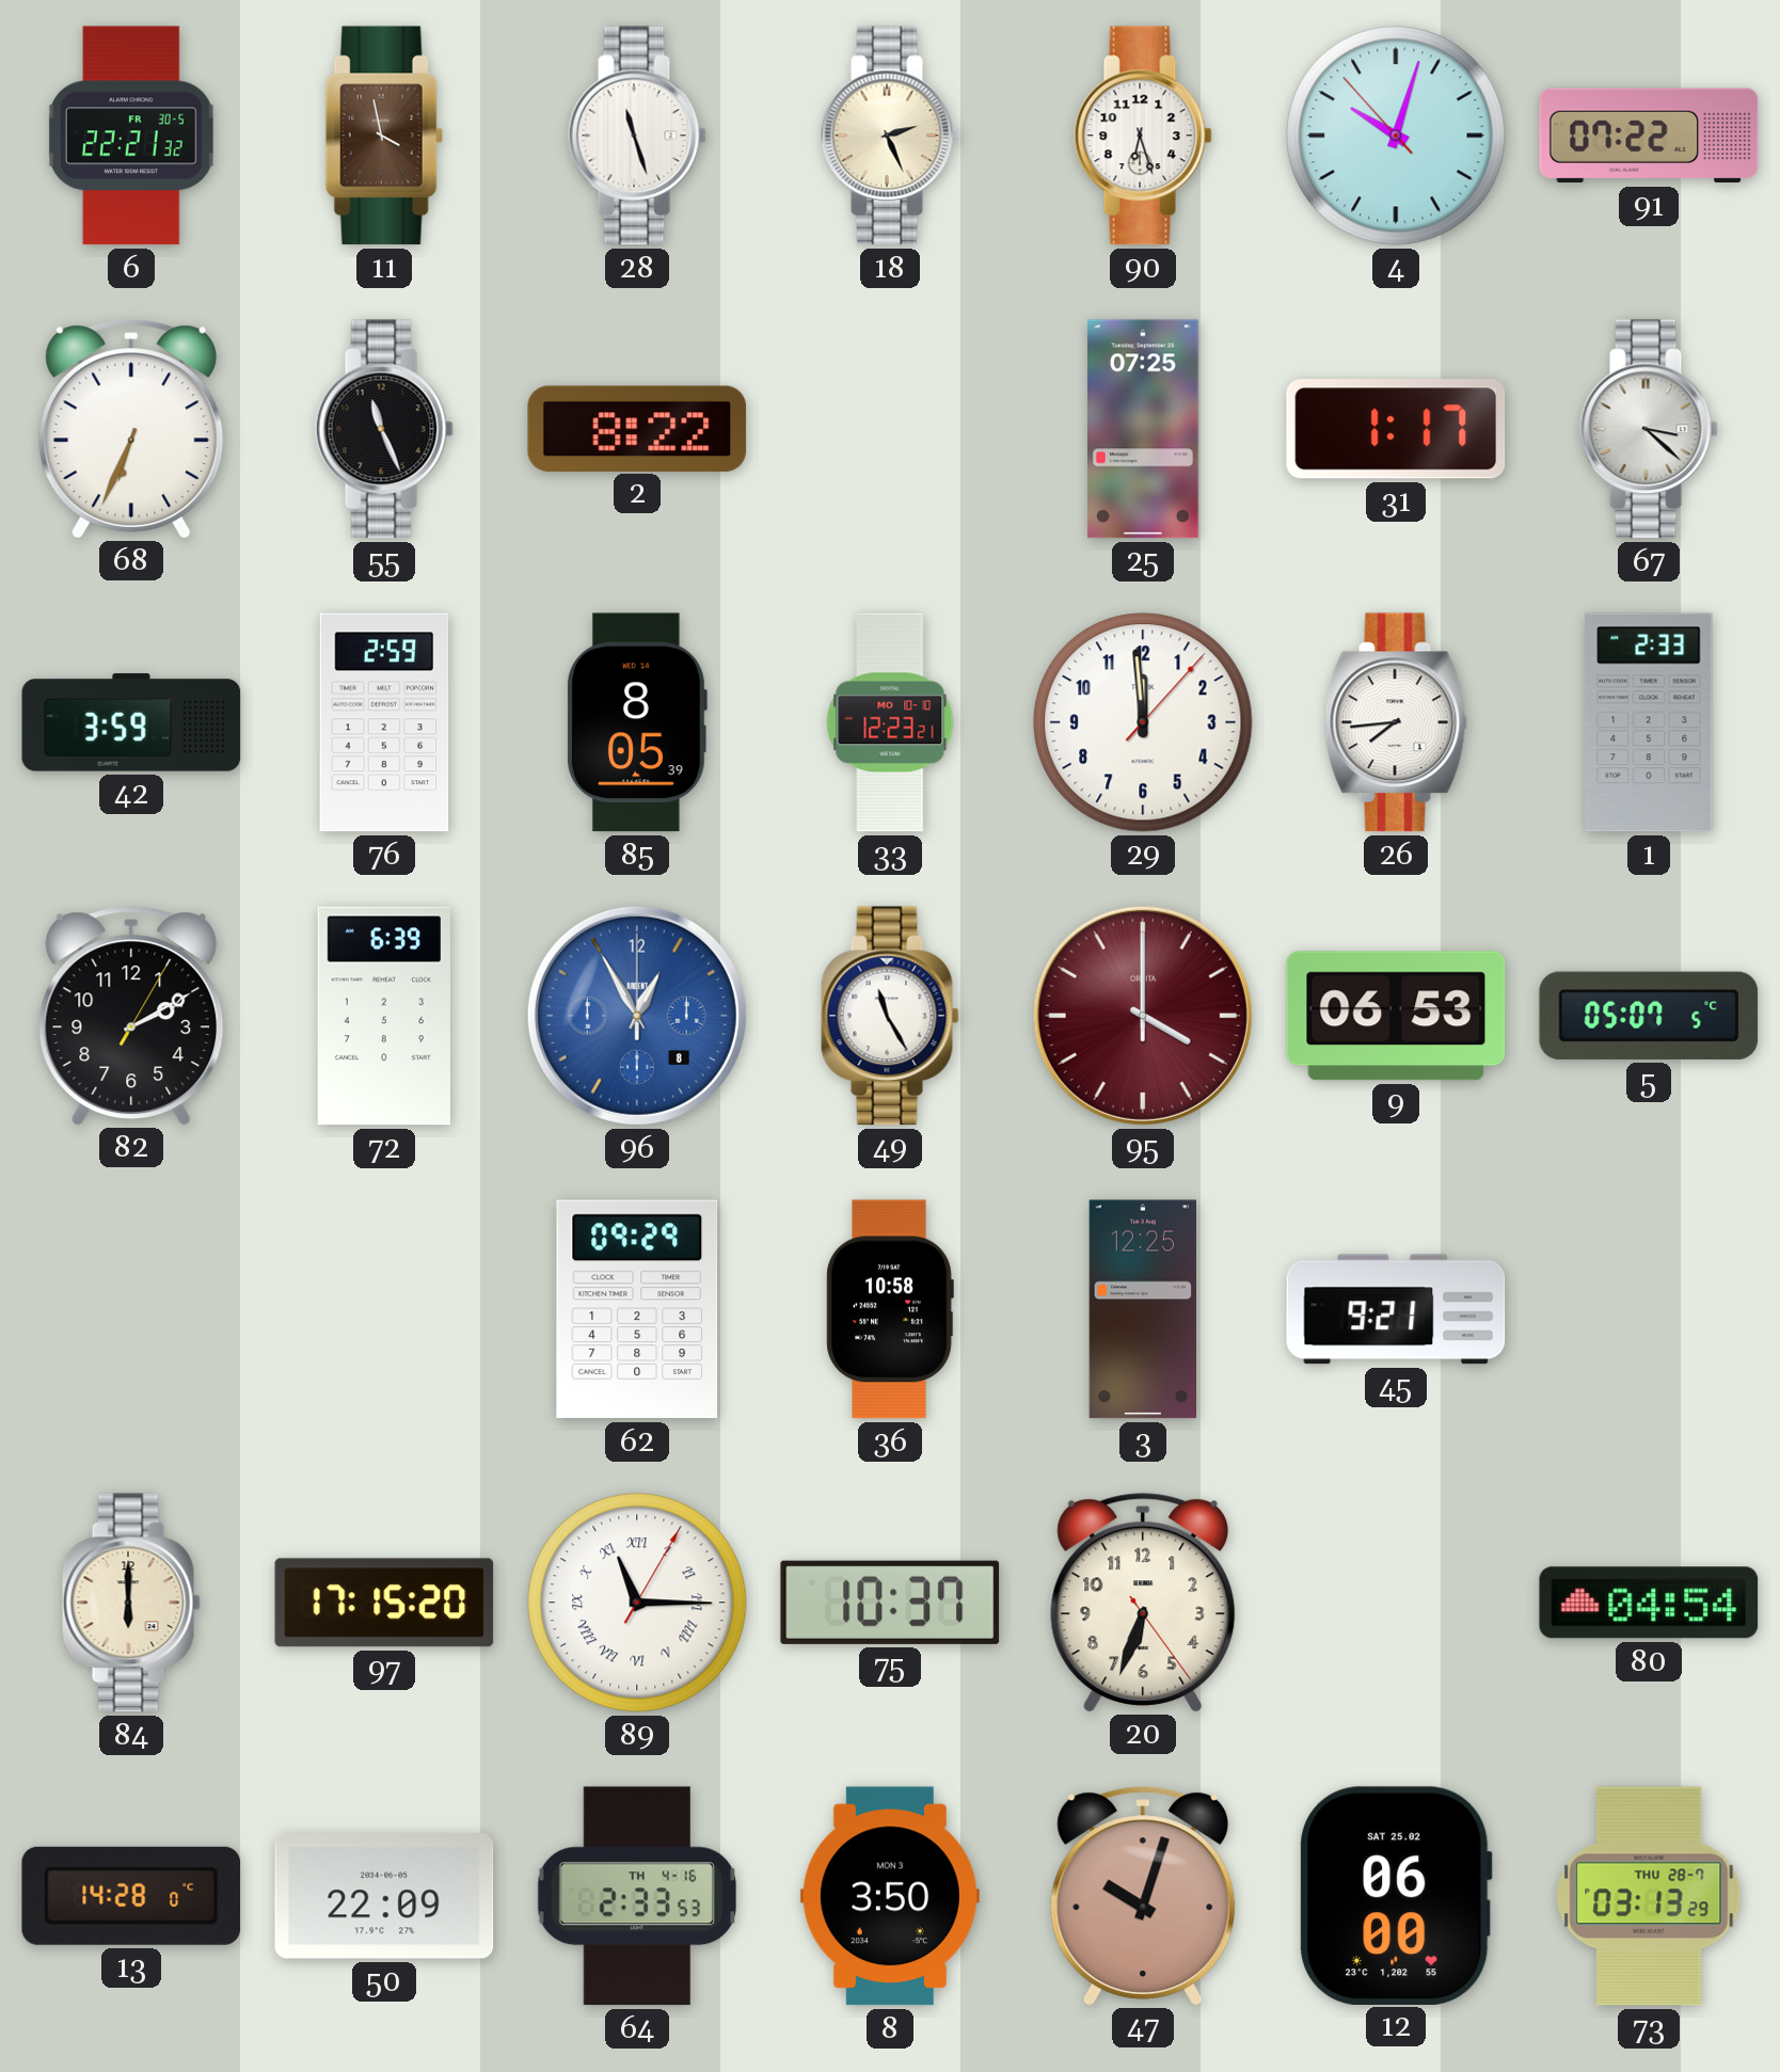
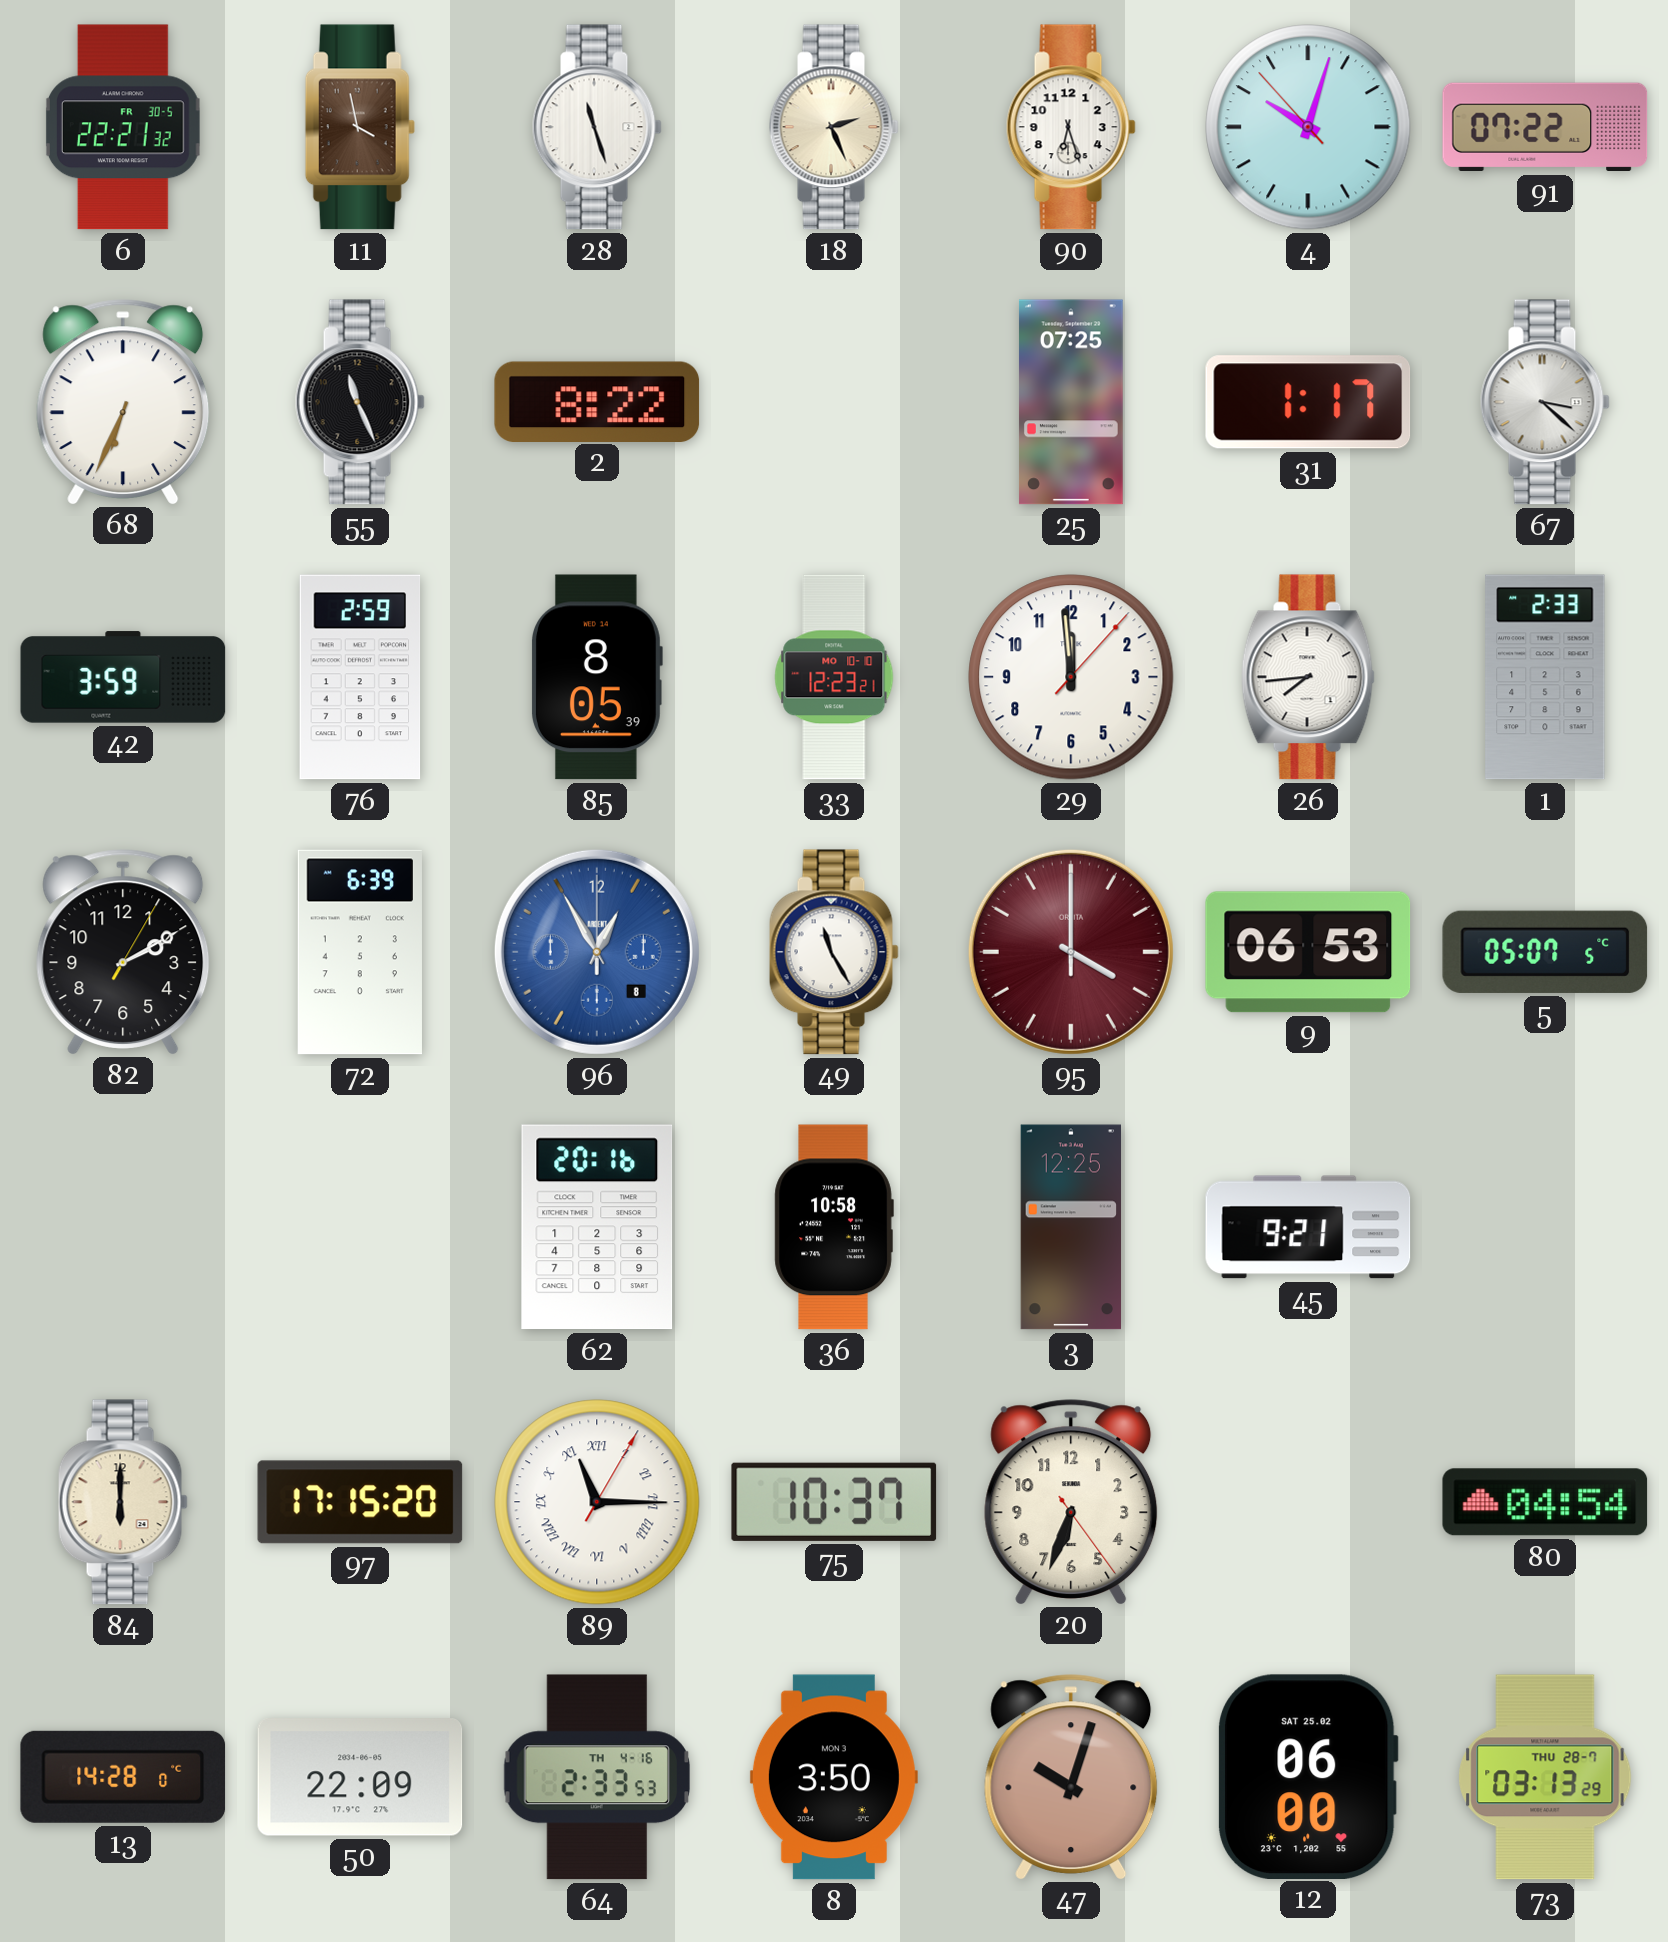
62: 09:29 -> 20:16
